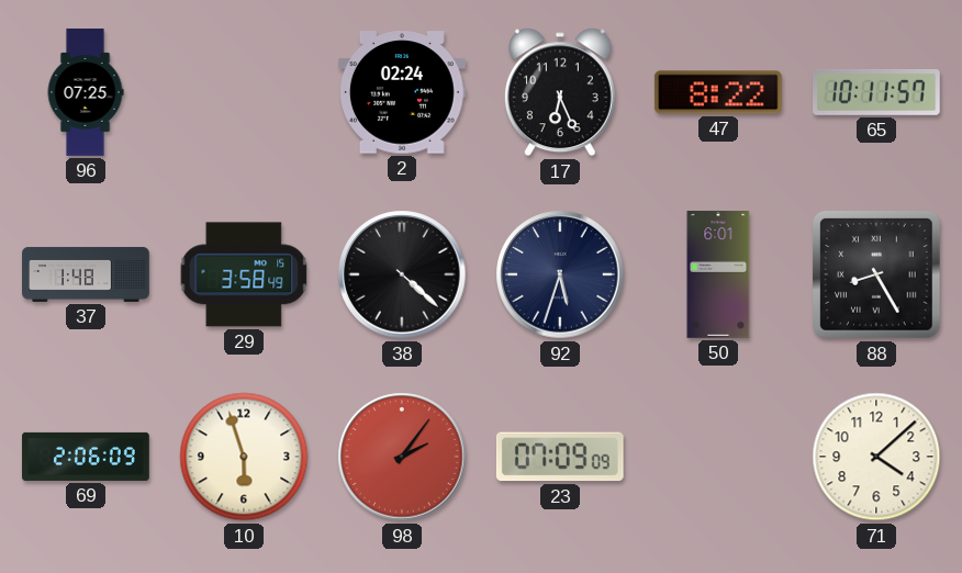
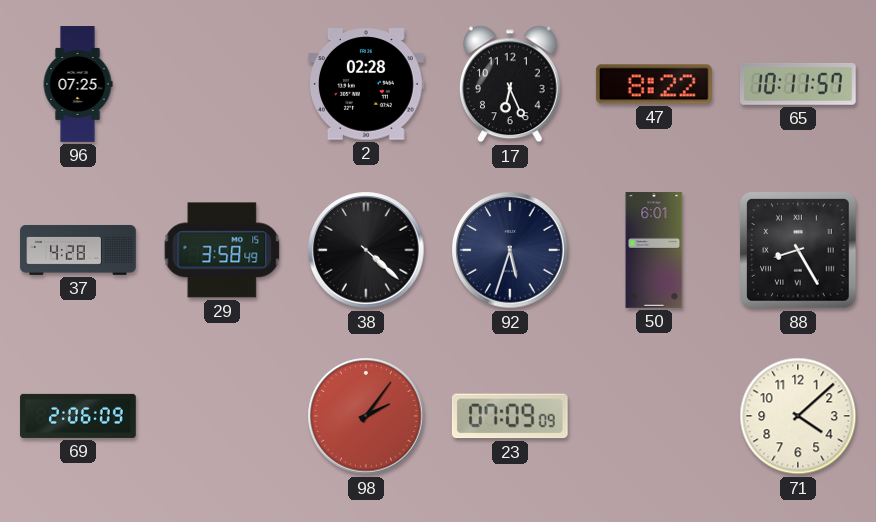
2: 02:24 -> 02:28
37: 1:48 -> 4:28
10: 5:57 -> none
